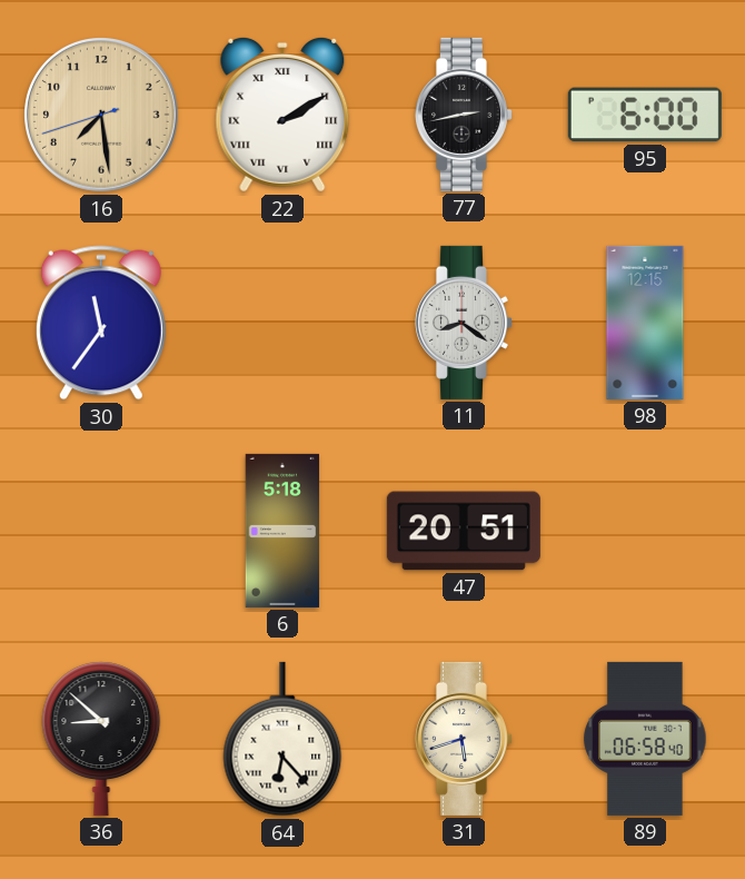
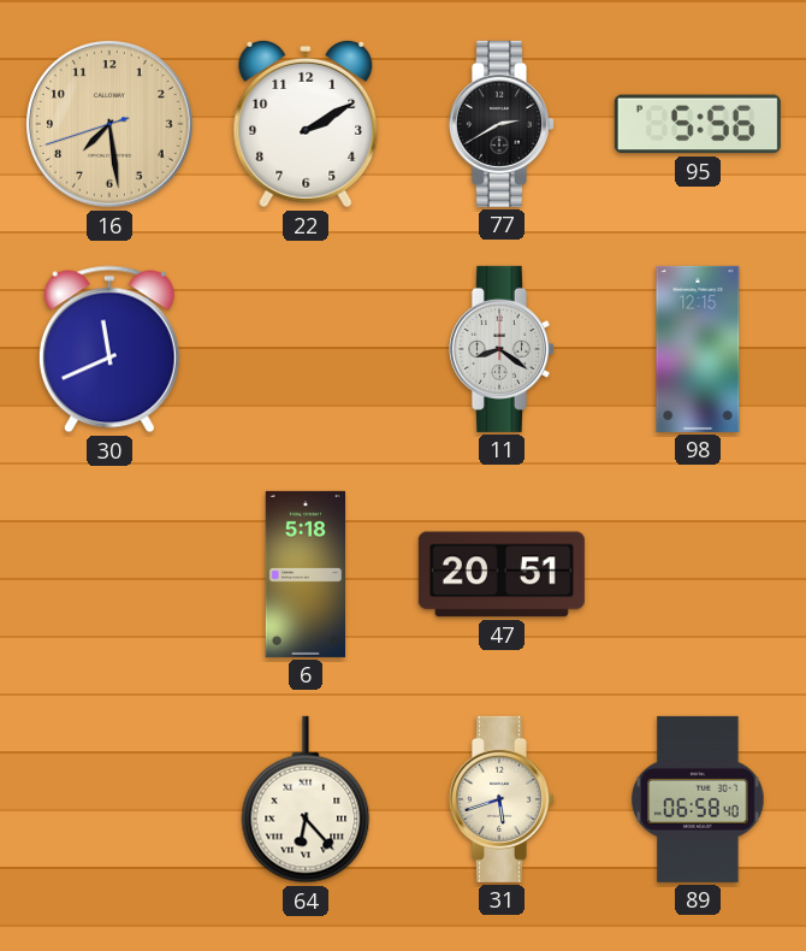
22 numerals: Roman -> Arabic
77: 2:43 -> 2:40
95: 6:00 -> 5:56
30: 11:36 -> 11:41
36: 8:52 -> none
